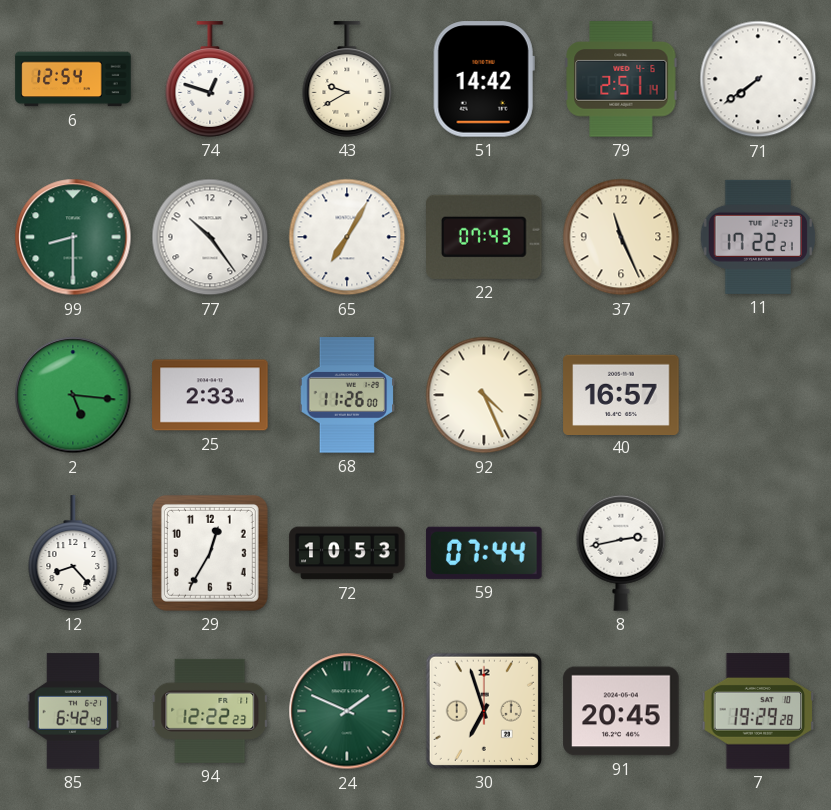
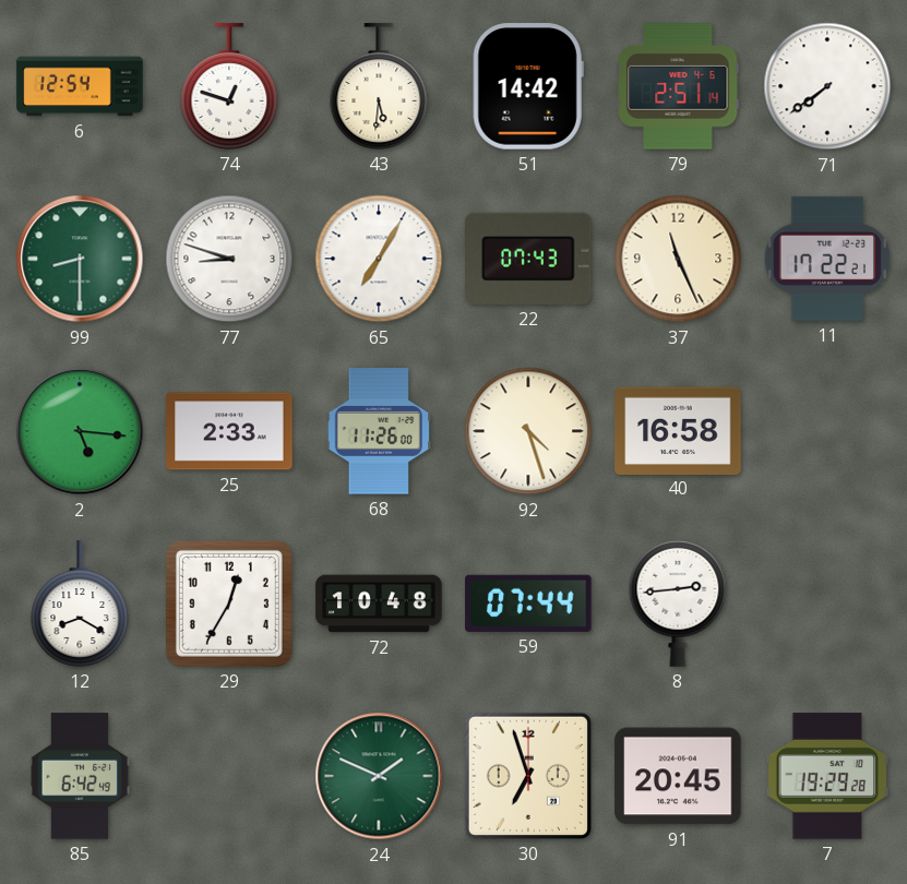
43: 9:40 -> 5:31
77: 10:24 -> 8:48
92: 4:26 -> 4:27
40: 16:57 -> 16:58
12: 8:23 -> 8:20
72: 10:53 -> 10:48
8: 2:43 -> 2:44
94: 12:22 -> none
